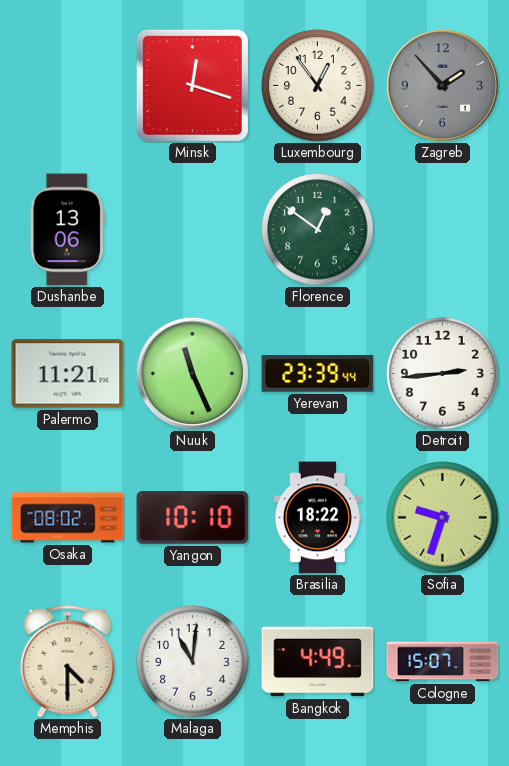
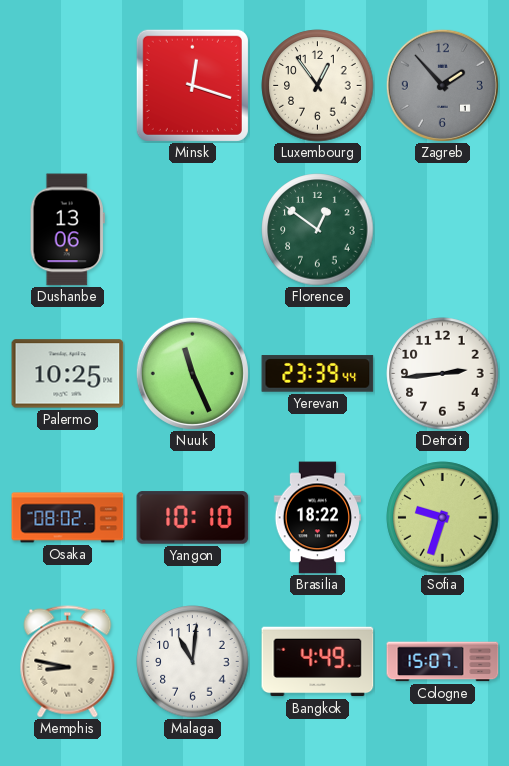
Palermo: 11:21 -> 10:25
Memphis: 4:30 -> 8:47
